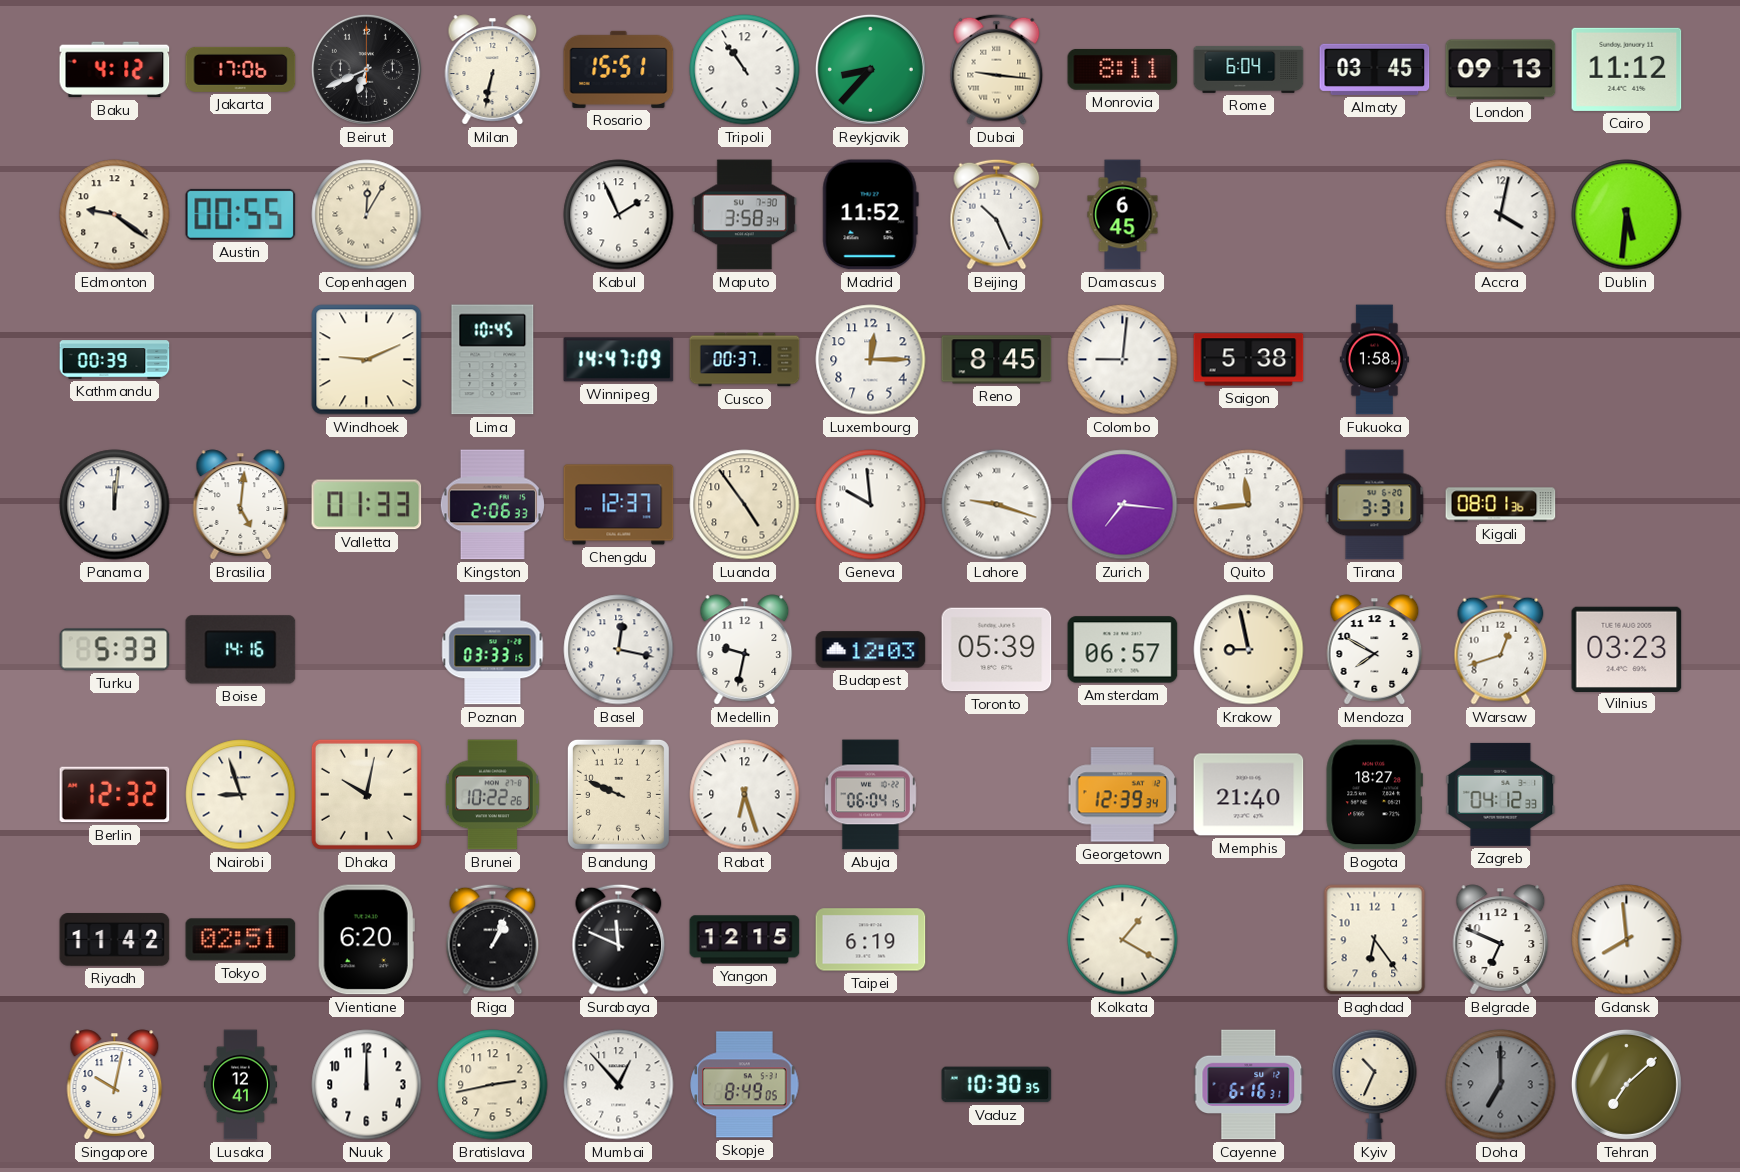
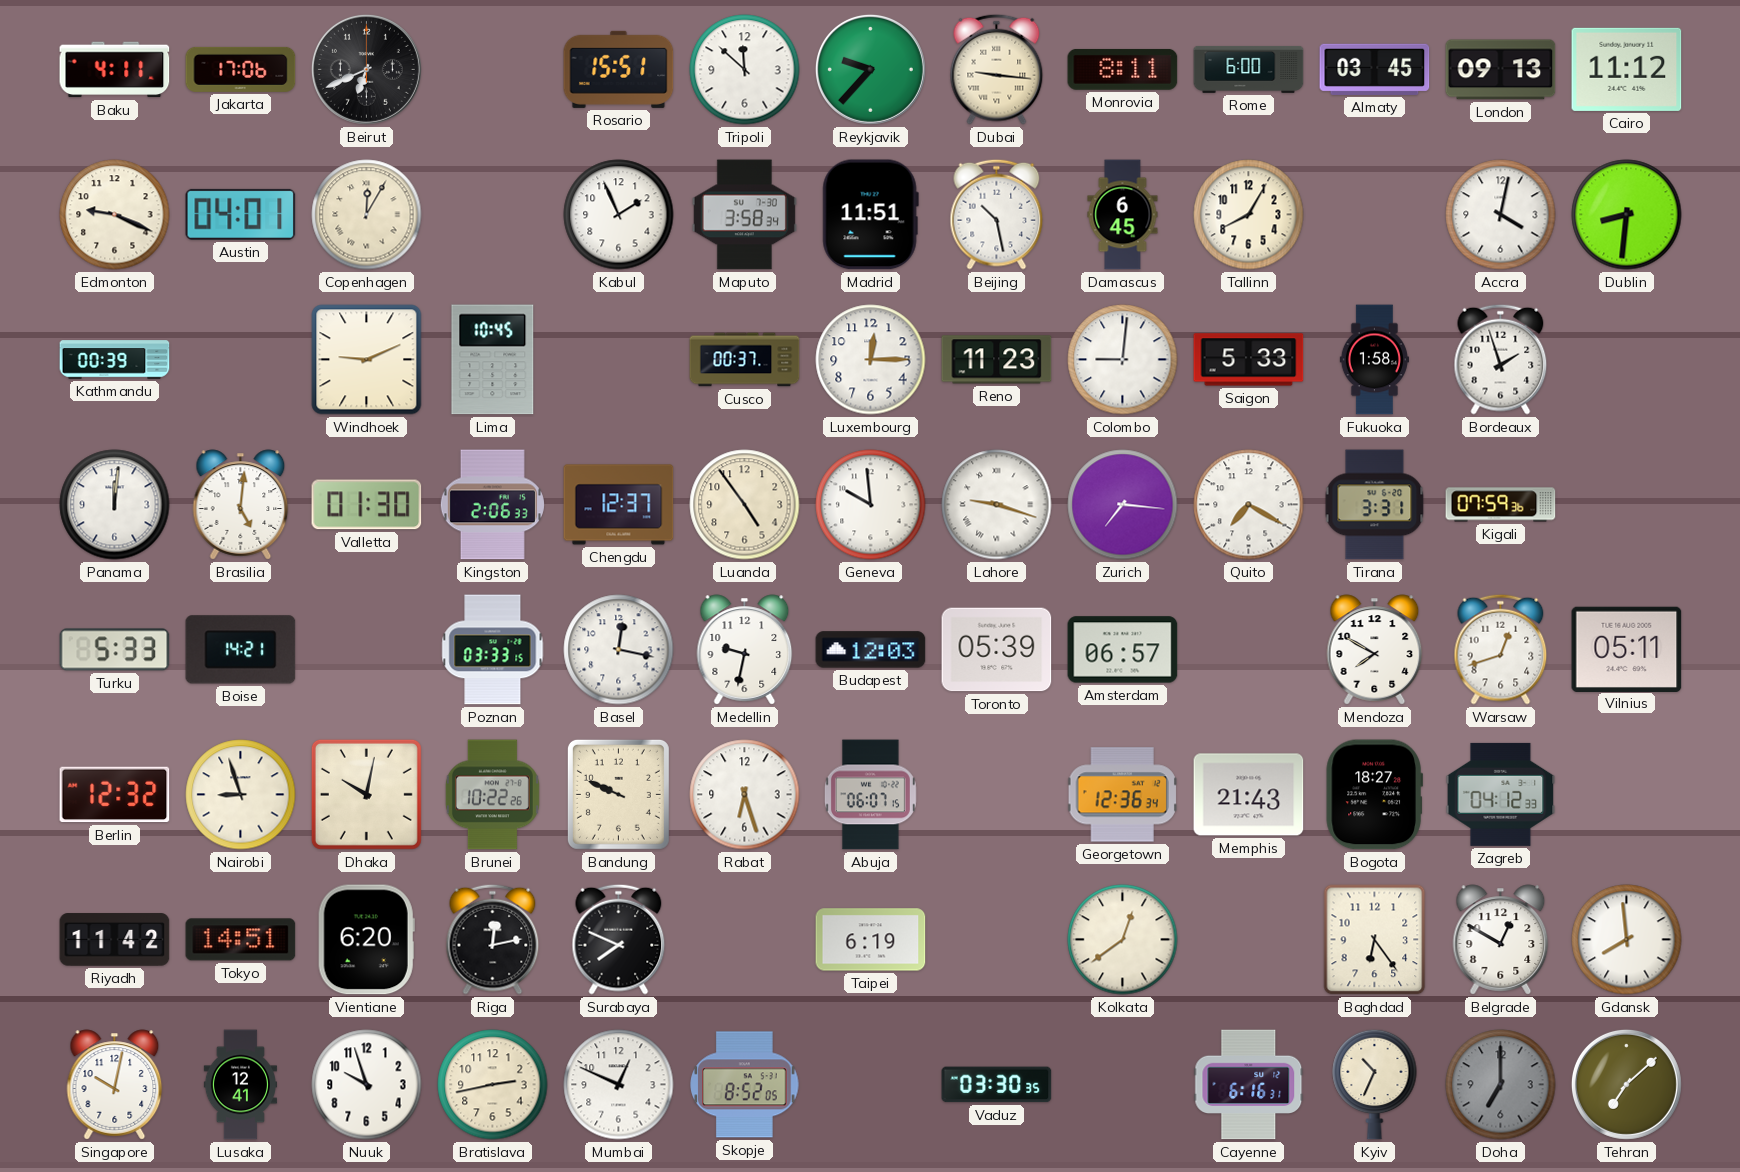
Baku: 4:12 -> 4:11
Milan: 6:32 -> none
Tripoli: 10:54 -> 11:52
Reykjavik: 8:37 -> 9:37
Rome: 6:04 -> 6:00
Edmonton: 9:21 -> 9:19
Austin: 00:55 -> 04:01
Madrid: 11:52 -> 11:51
Beijing: 10:26 -> 10:28
Tallinn: none -> 8:05
Dublin: 5:31 -> 8:31
Winnipeg: 14:47 -> none
Reno: 8:45 -> 11:23
Saigon: 5:38 -> 5:33
Bordeaux: none -> 1:57
Valletta: 01:33 -> 01:30
Quito: 11:44 -> 7:20
Kigali: 08:01 -> 07:59
Boise: 14:16 -> 14:21
Krakow: 8:58 -> none
Vilnius: 03:23 -> 05:11
Abuja: 06:04 -> 06:07
Georgetown: 12:39 -> 12:36
Memphis: 21:40 -> 21:43
Tokyo: 02:51 -> 14:51
Riga: 1:04 -> 12:13
Surabaya: 11:49 -> 7:49
Yangon: 12:15 -> none
Kolkata: 1:20 -> 12:39
Belgrade: 6:49 -> 12:50
Nuuk: 12:00 -> 9:57
Mumbai: 12:53 -> 12:49
Skopje: 8:49 -> 8:52
Vaduz: 10:30 -> 03:30
